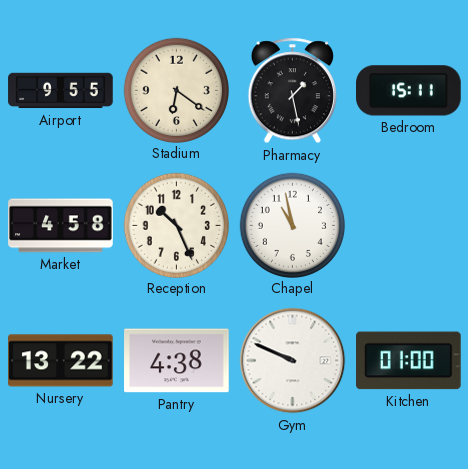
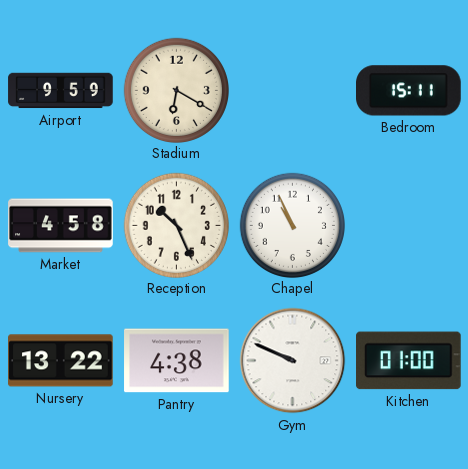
Airport: 9:55 -> 9:59
Stadium: 6:21 -> 6:20
Pharmacy: 1:28 -> none
Chapel: 10:58 -> 10:56
